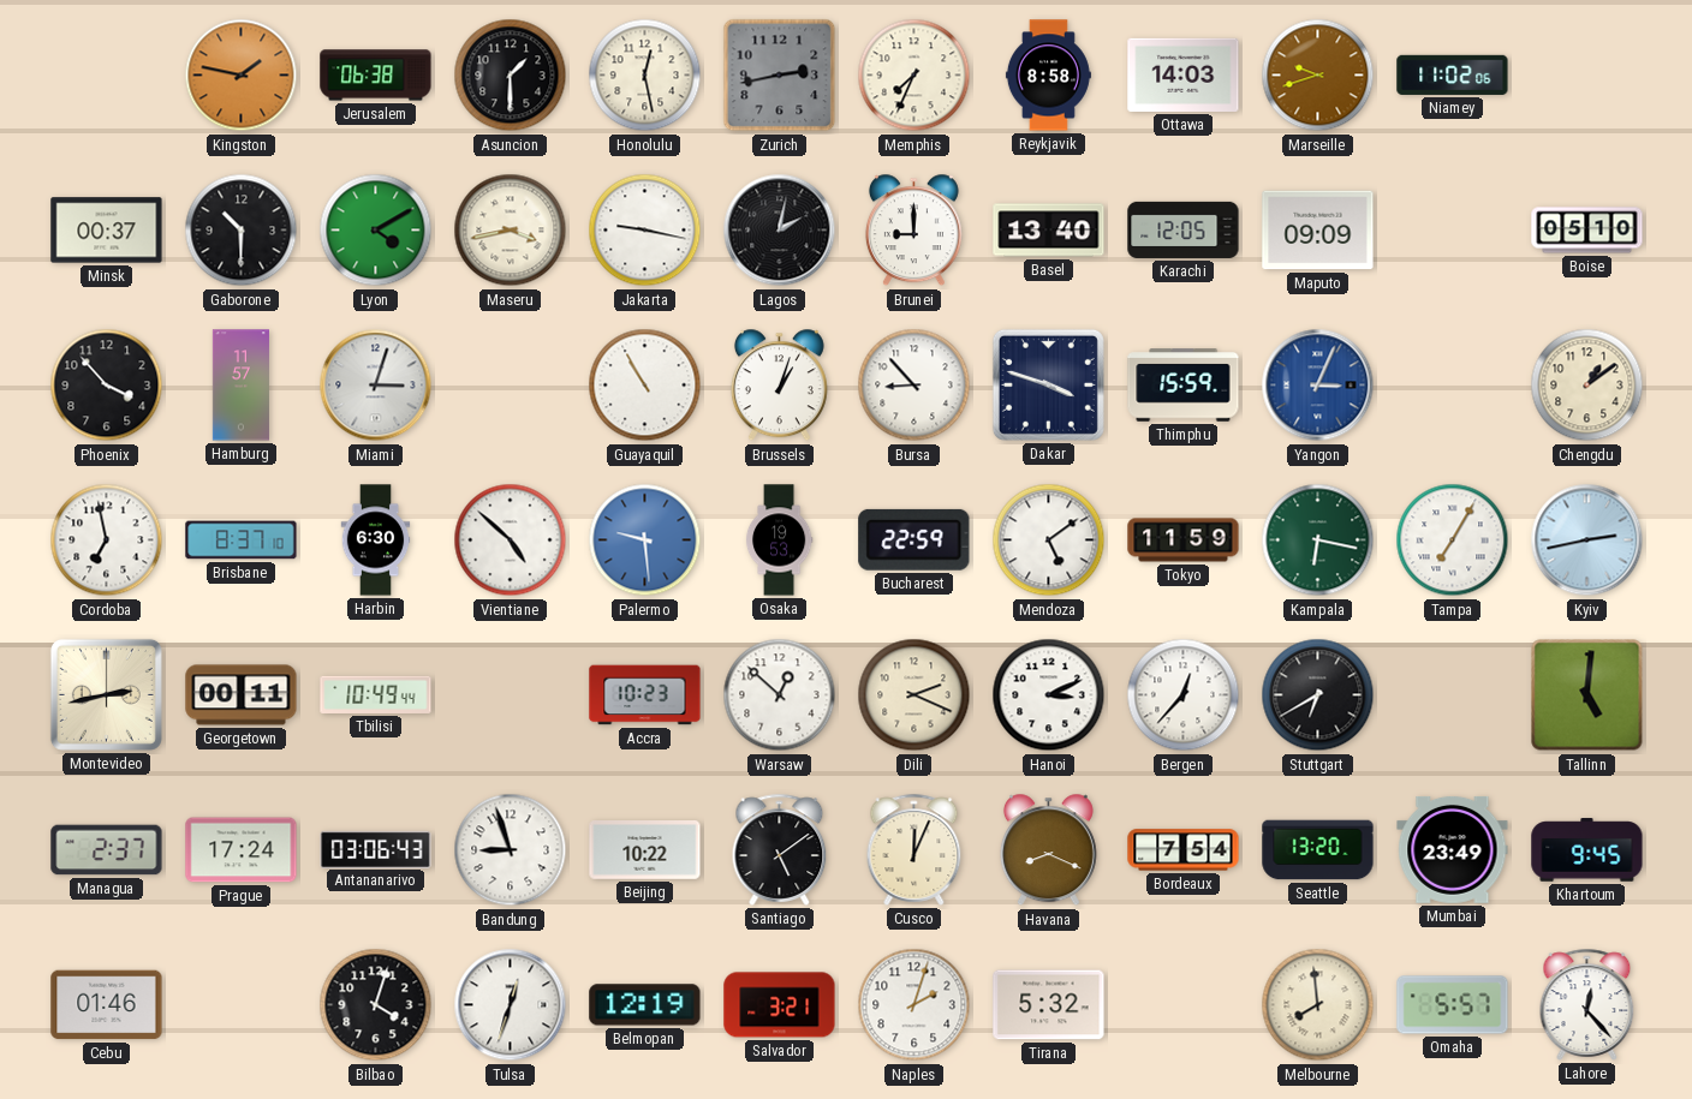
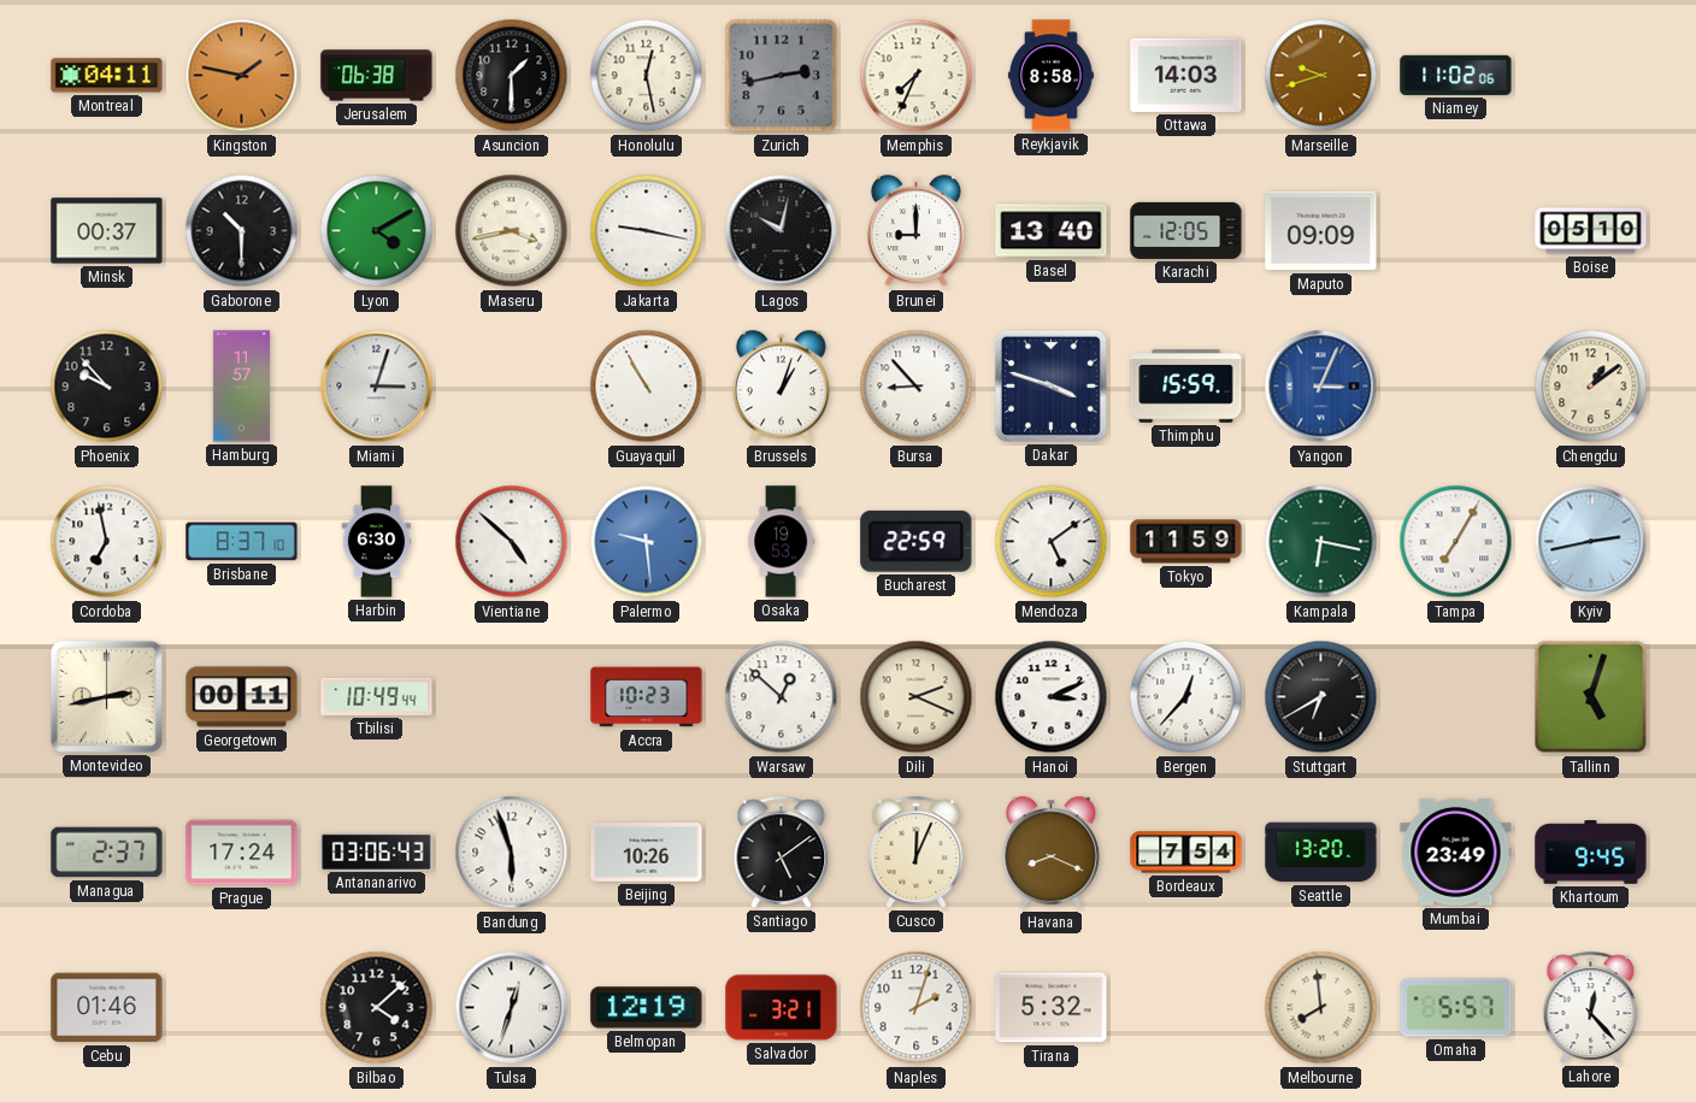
Montreal: none -> 04:11
Lagos: 2:02 -> 10:02
Phoenix: 3:53 -> 9:53
Tallinn: 5:01 -> 5:03
Bandung: 8:57 -> 5:57
Beijing: 10:22 -> 10:26
Bilbao: 4:03 -> 4:08
